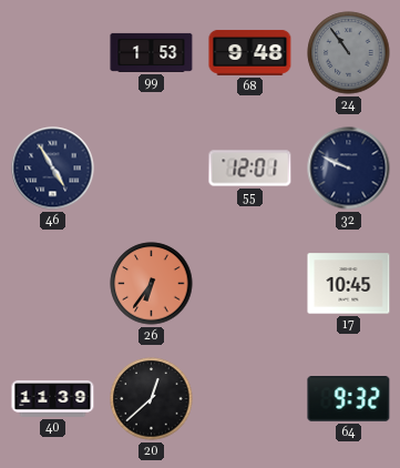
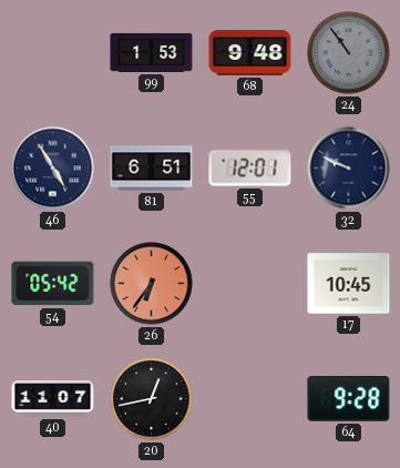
81: none -> 6:51
54: none -> 05:42
40: 11:39 -> 11:07
20: 12:38 -> 12:43
64: 9:32 -> 9:28
